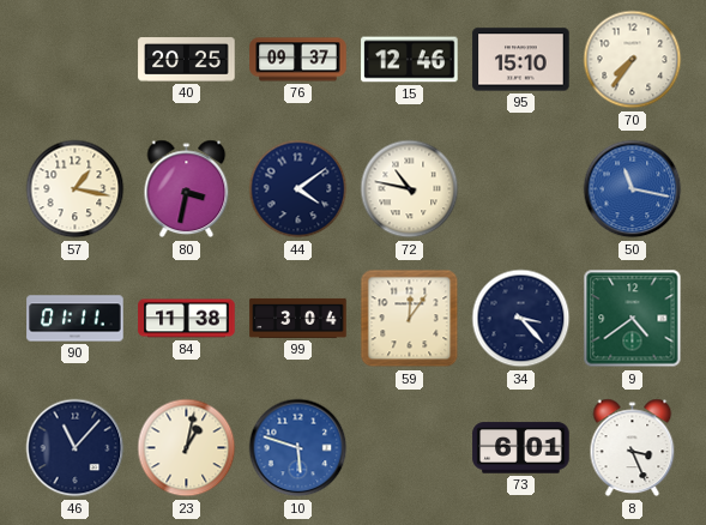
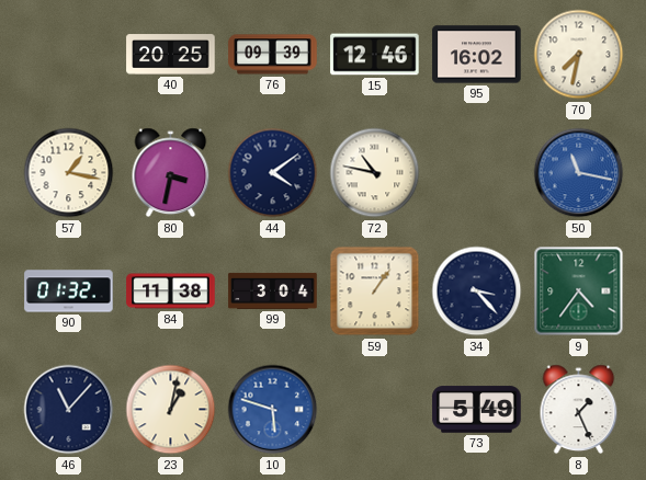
76: 09:37 -> 09:39
95: 15:10 -> 16:02
70: 7:36 -> 7:32
90: 01:11 -> 01:32
59: 12:06 -> 1:06
9: 4:39 -> 4:36
73: 6:01 -> 5:49
8: 3:26 -> 1:26
